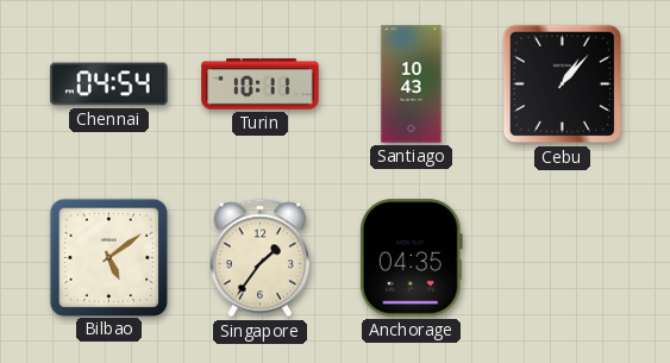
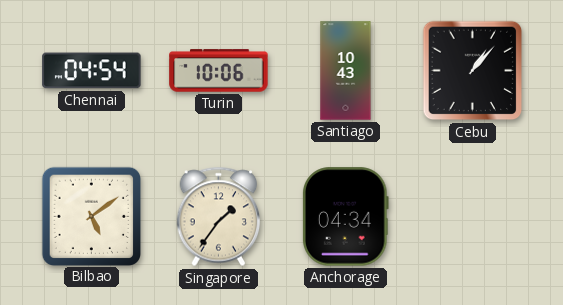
Turin: 10:11 -> 10:06
Anchorage: 04:35 -> 04:34
